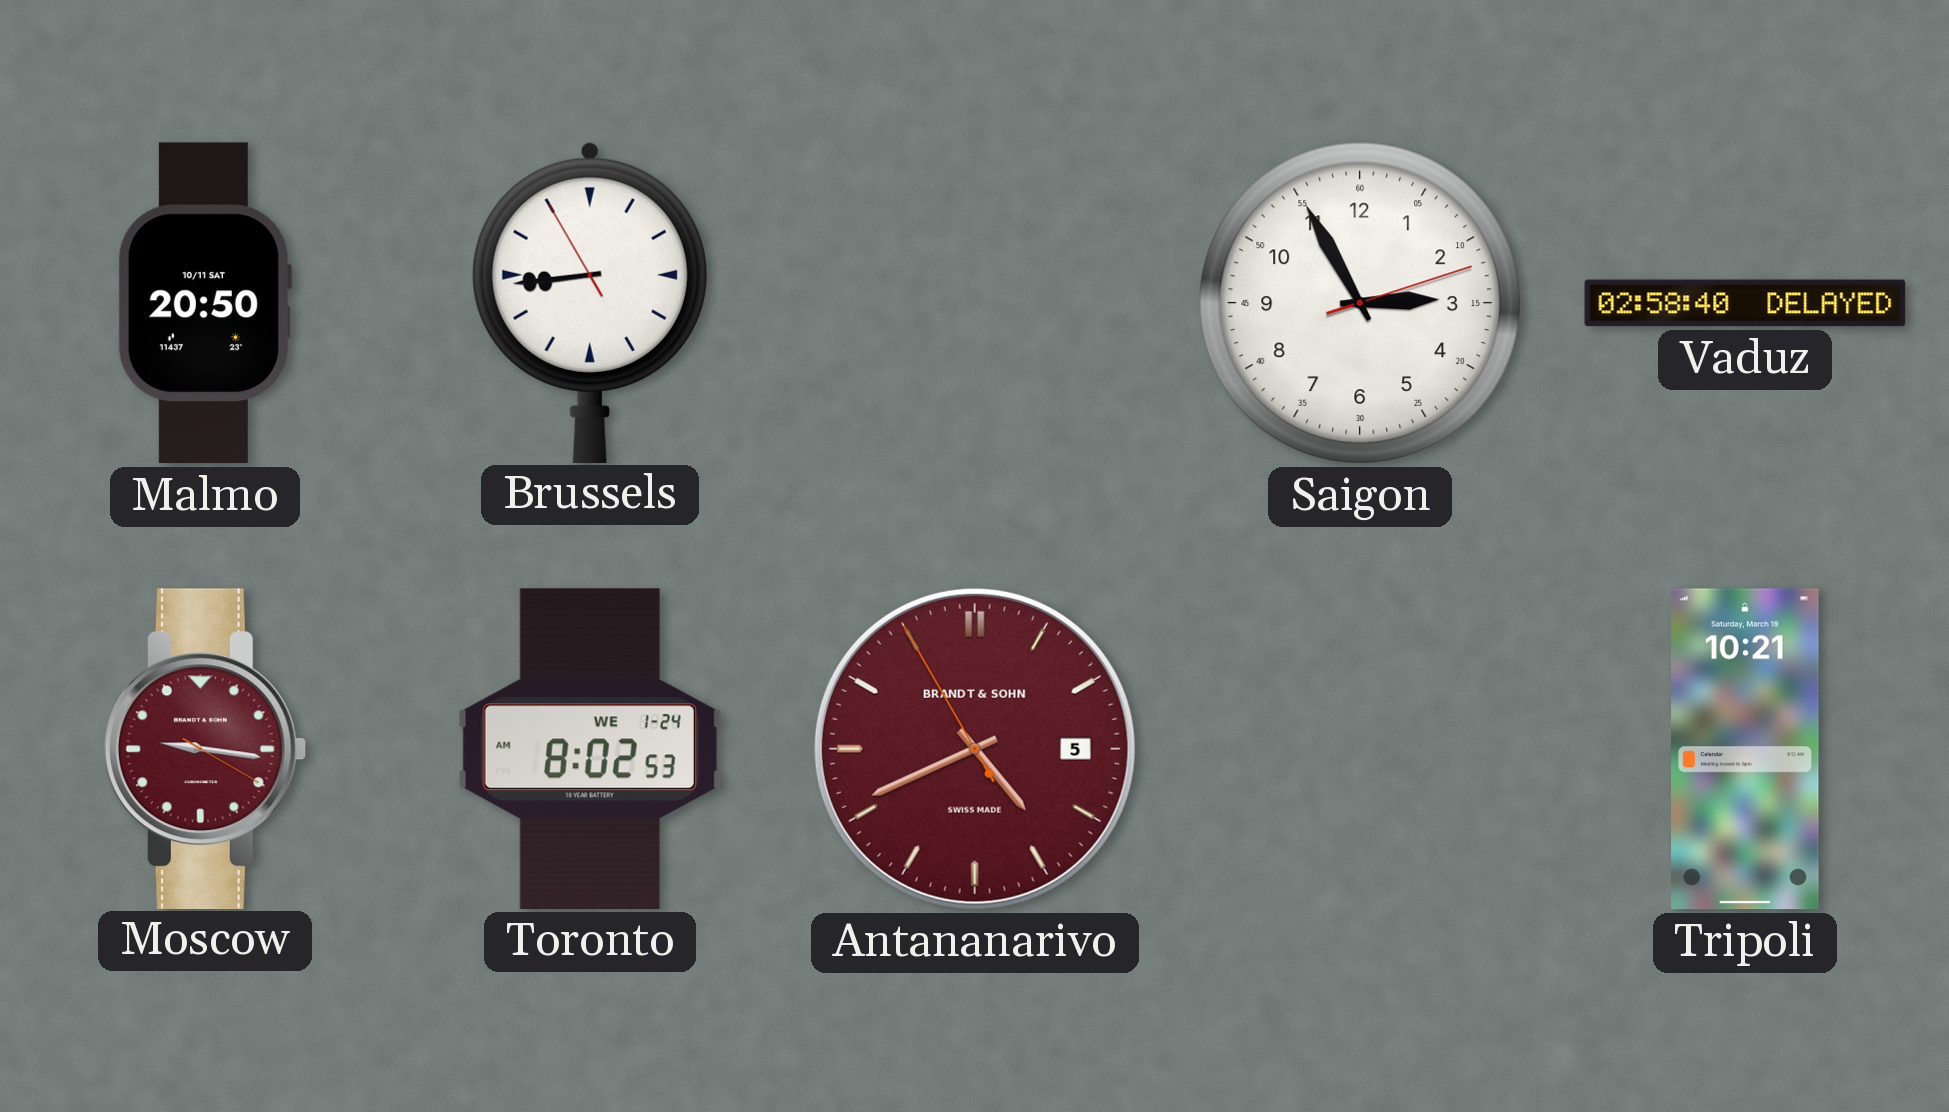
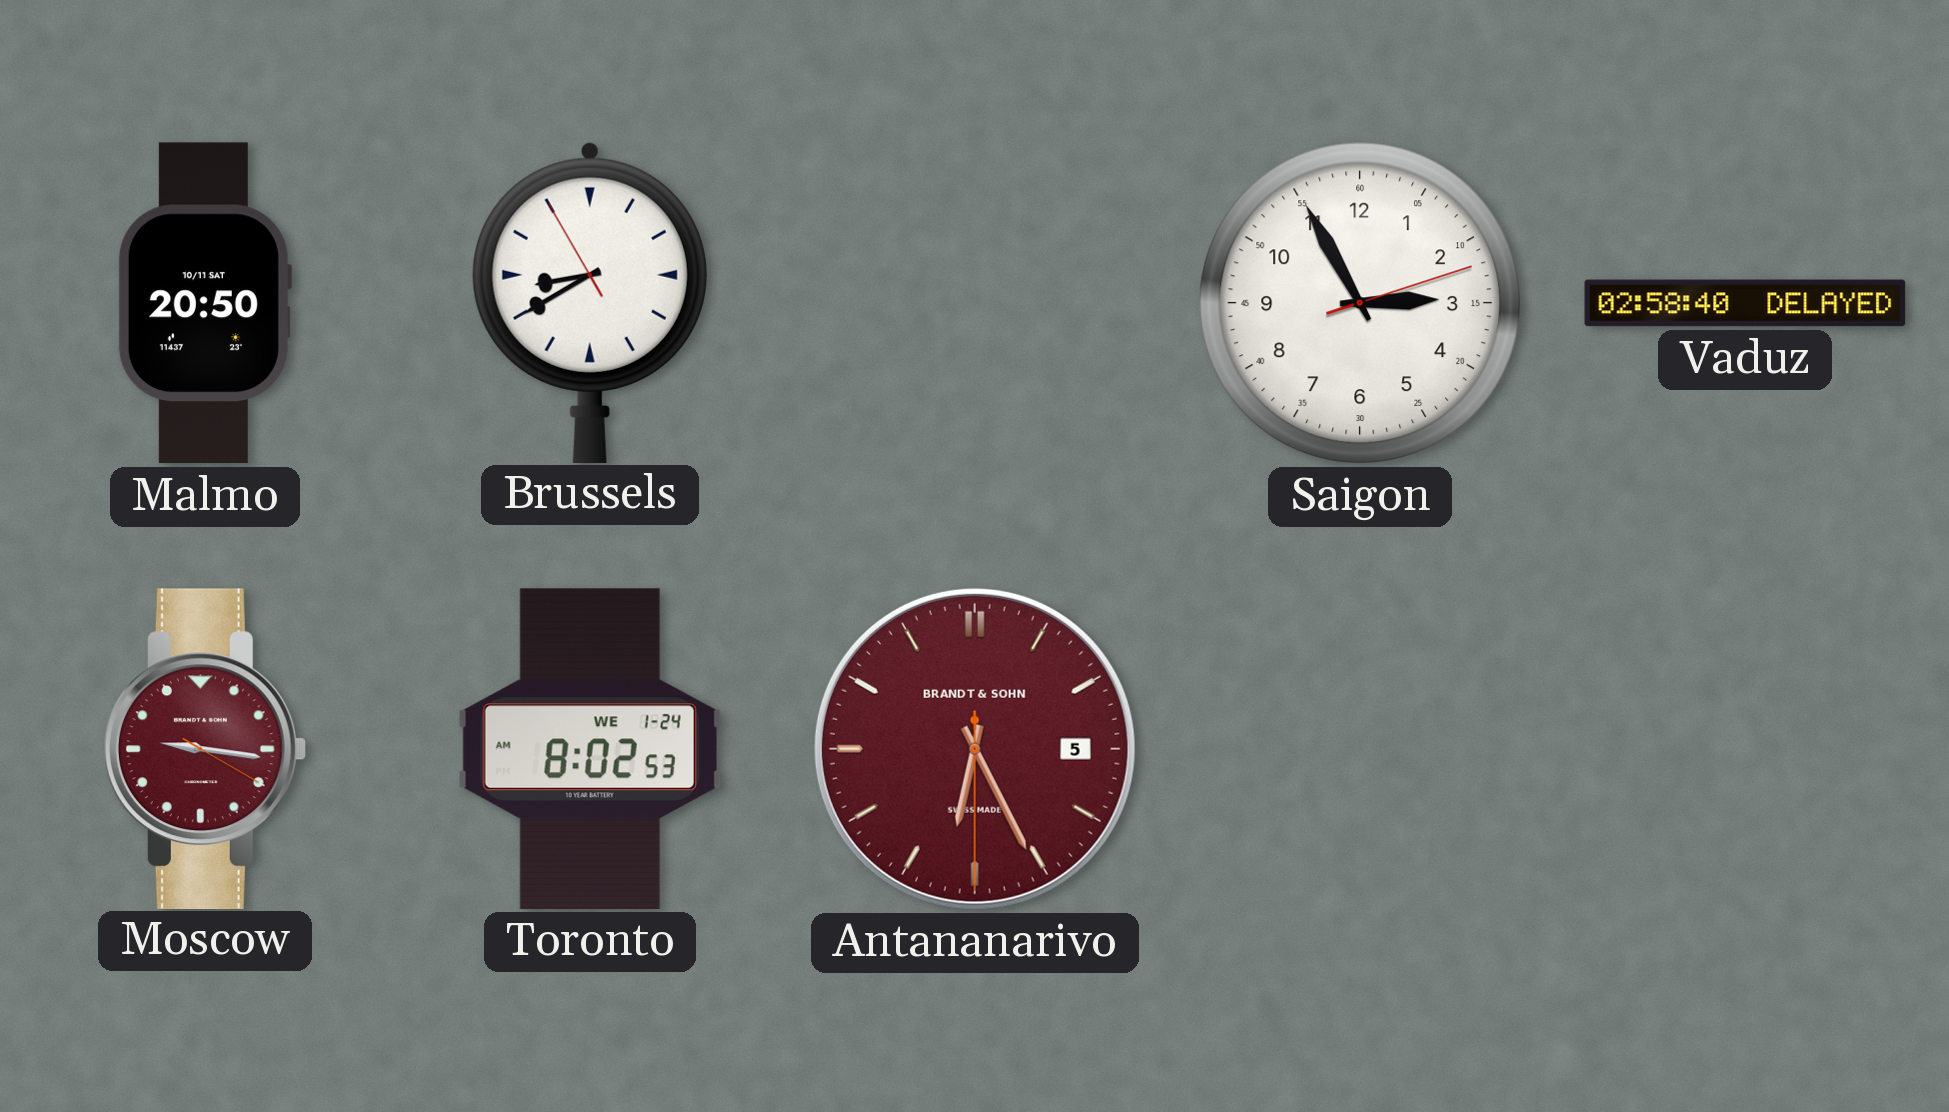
Brussels: 8:43 -> 8:39
Antananarivo: 4:40 -> 6:25
Tripoli: 10:21 -> none
